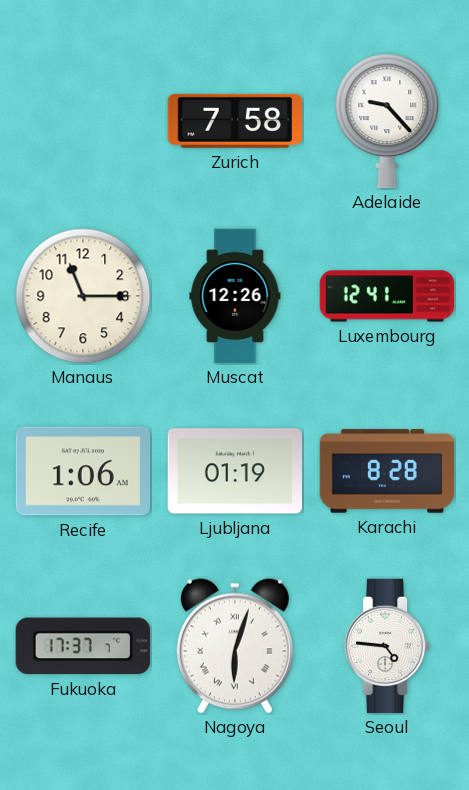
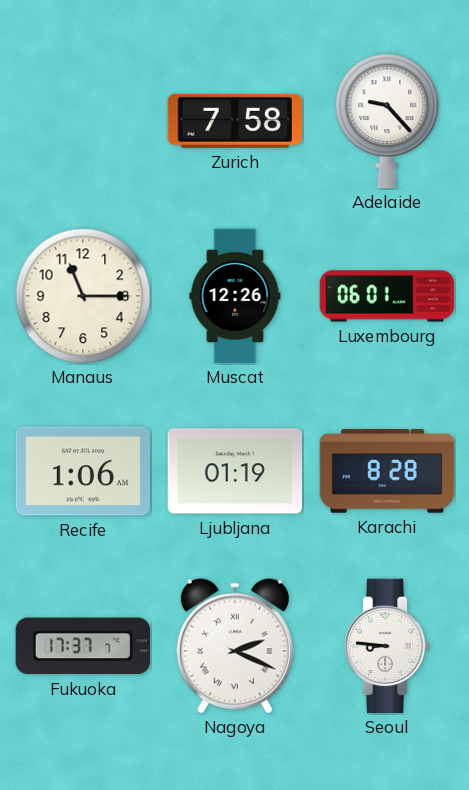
Luxembourg: 12:41 -> 06:01
Nagoya: 6:03 -> 2:19
Seoul: 4:46 -> 8:46
